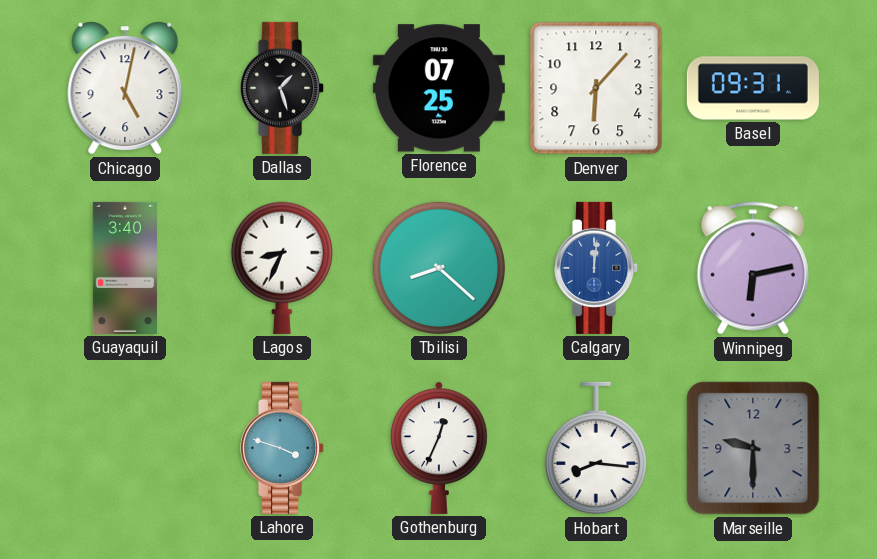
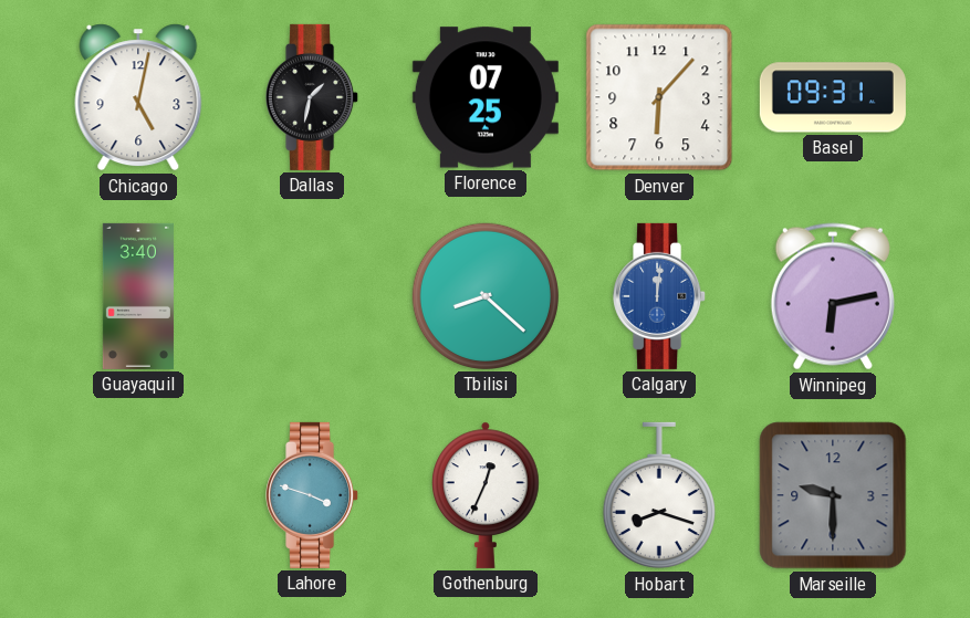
Dallas: 1:27 -> 1:32
Lagos: 8:34 -> none
Hobart: 8:16 -> 8:18
